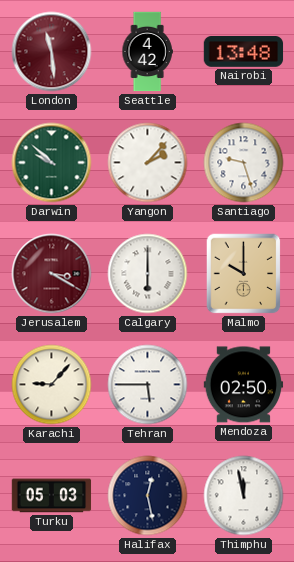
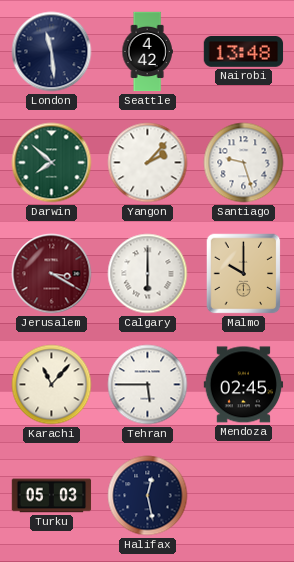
London dial: burgundy -> navy
Darwin: 9:52 -> 7:52
Karachi: 9:07 -> 11:07
Mendoza: 02:50 -> 02:45
Thimphu: 11:58 -> none
